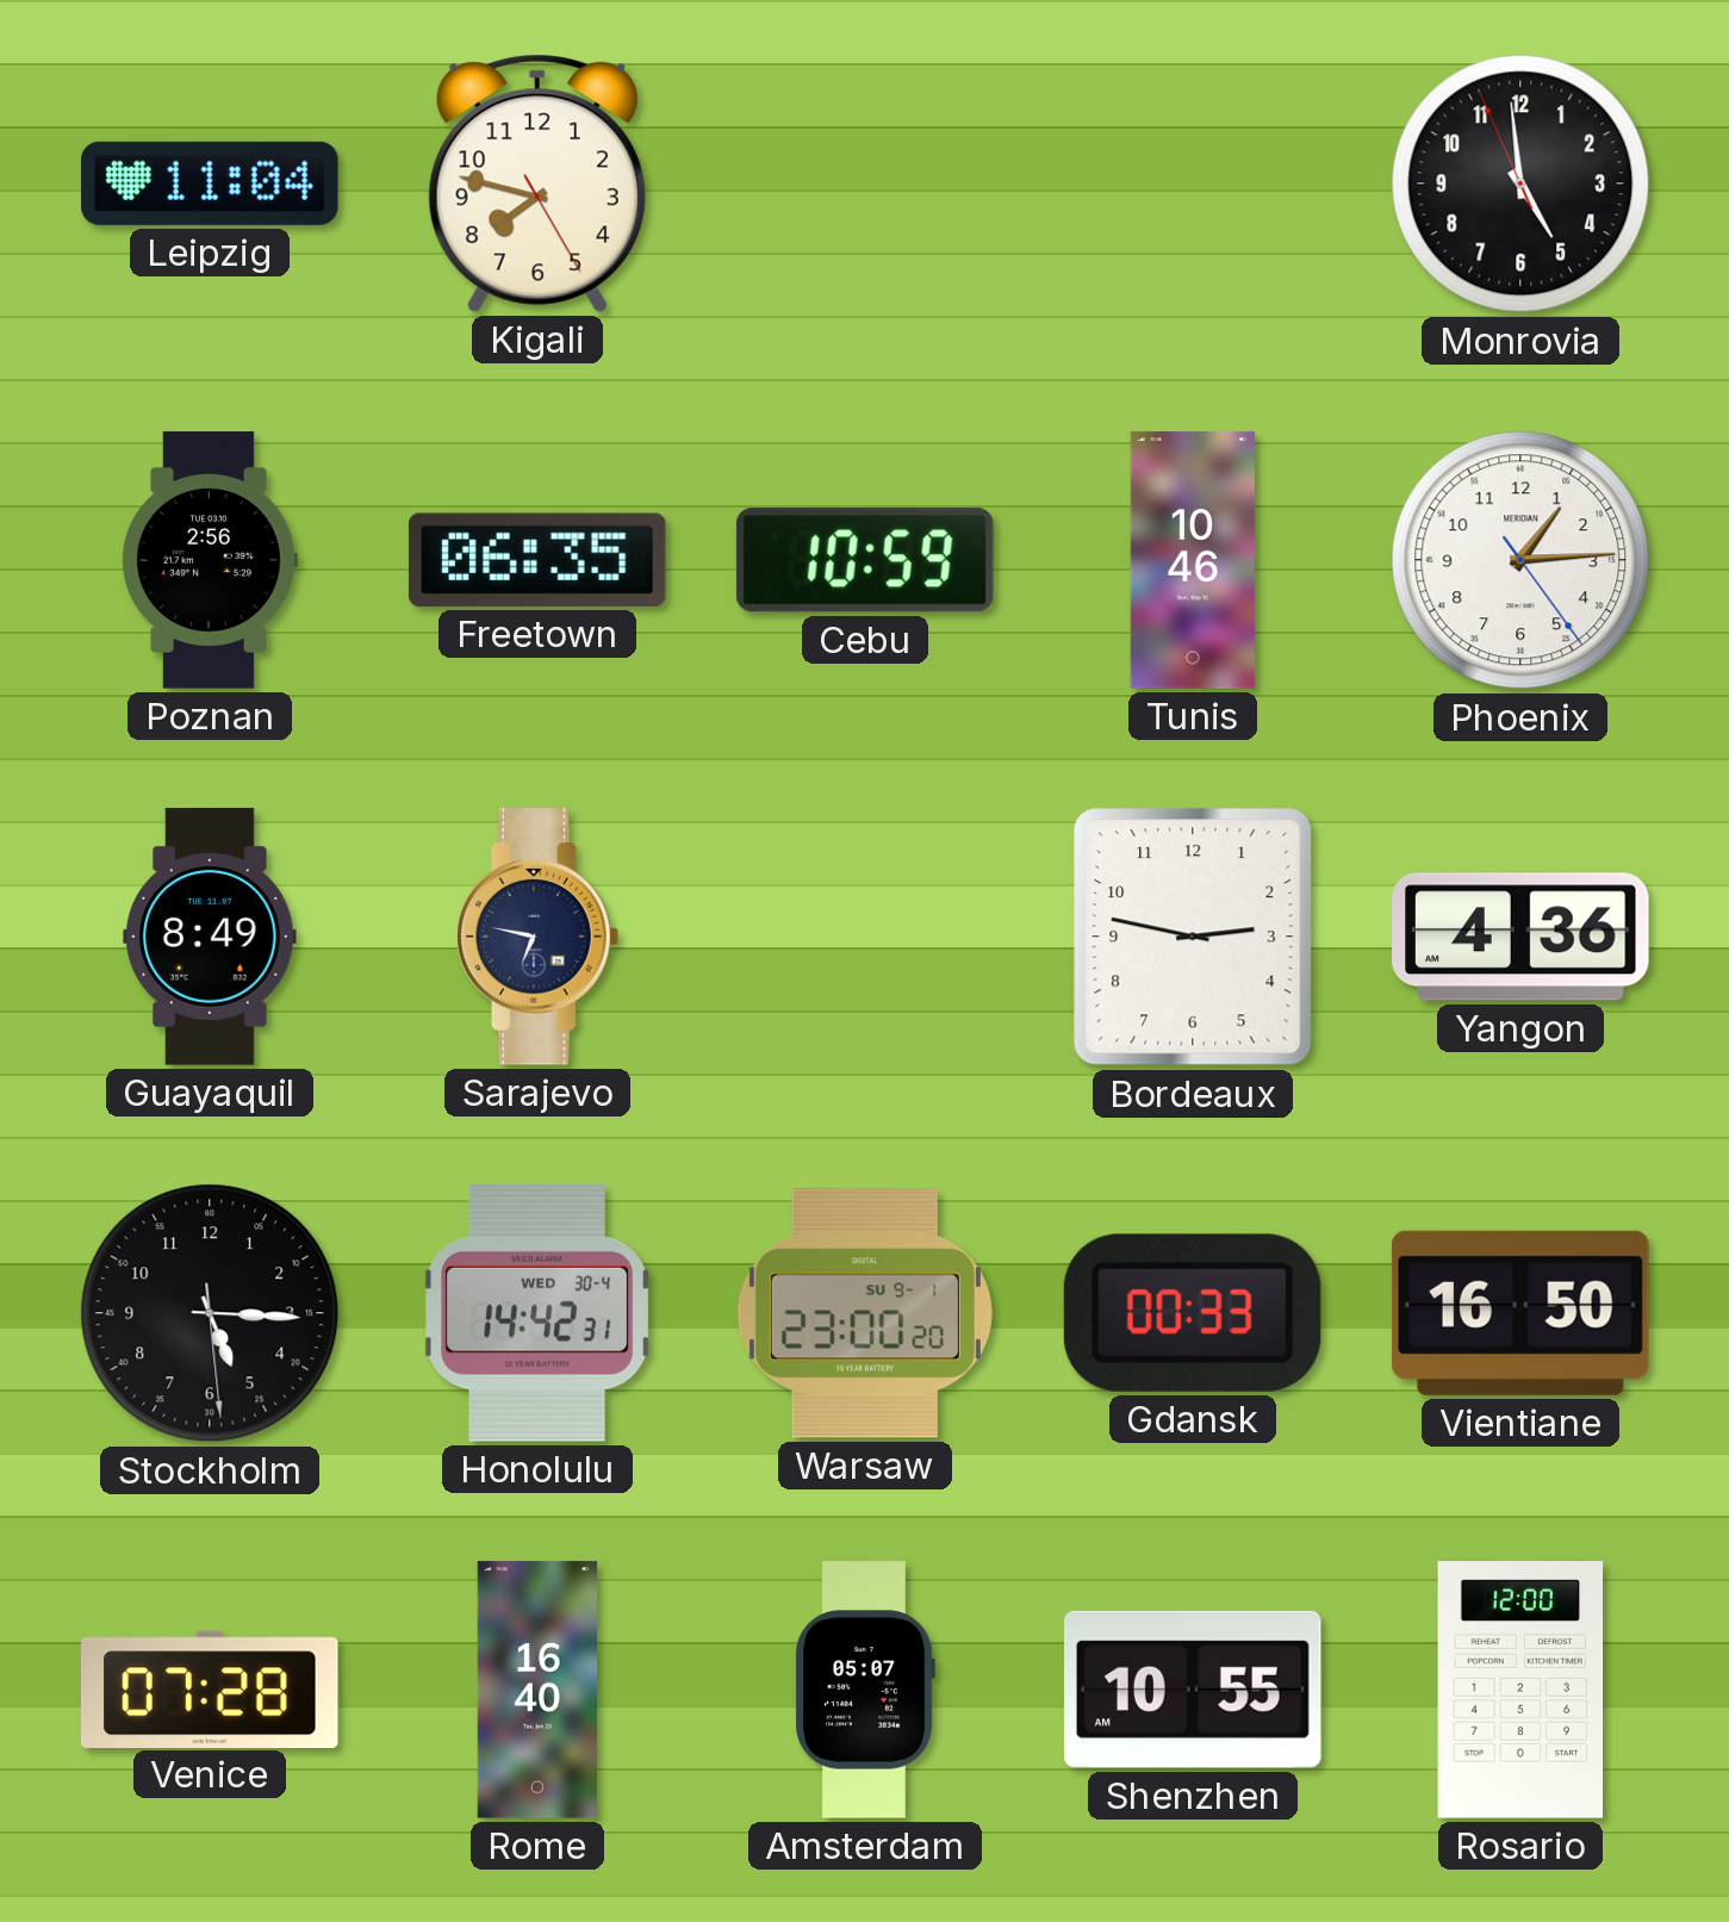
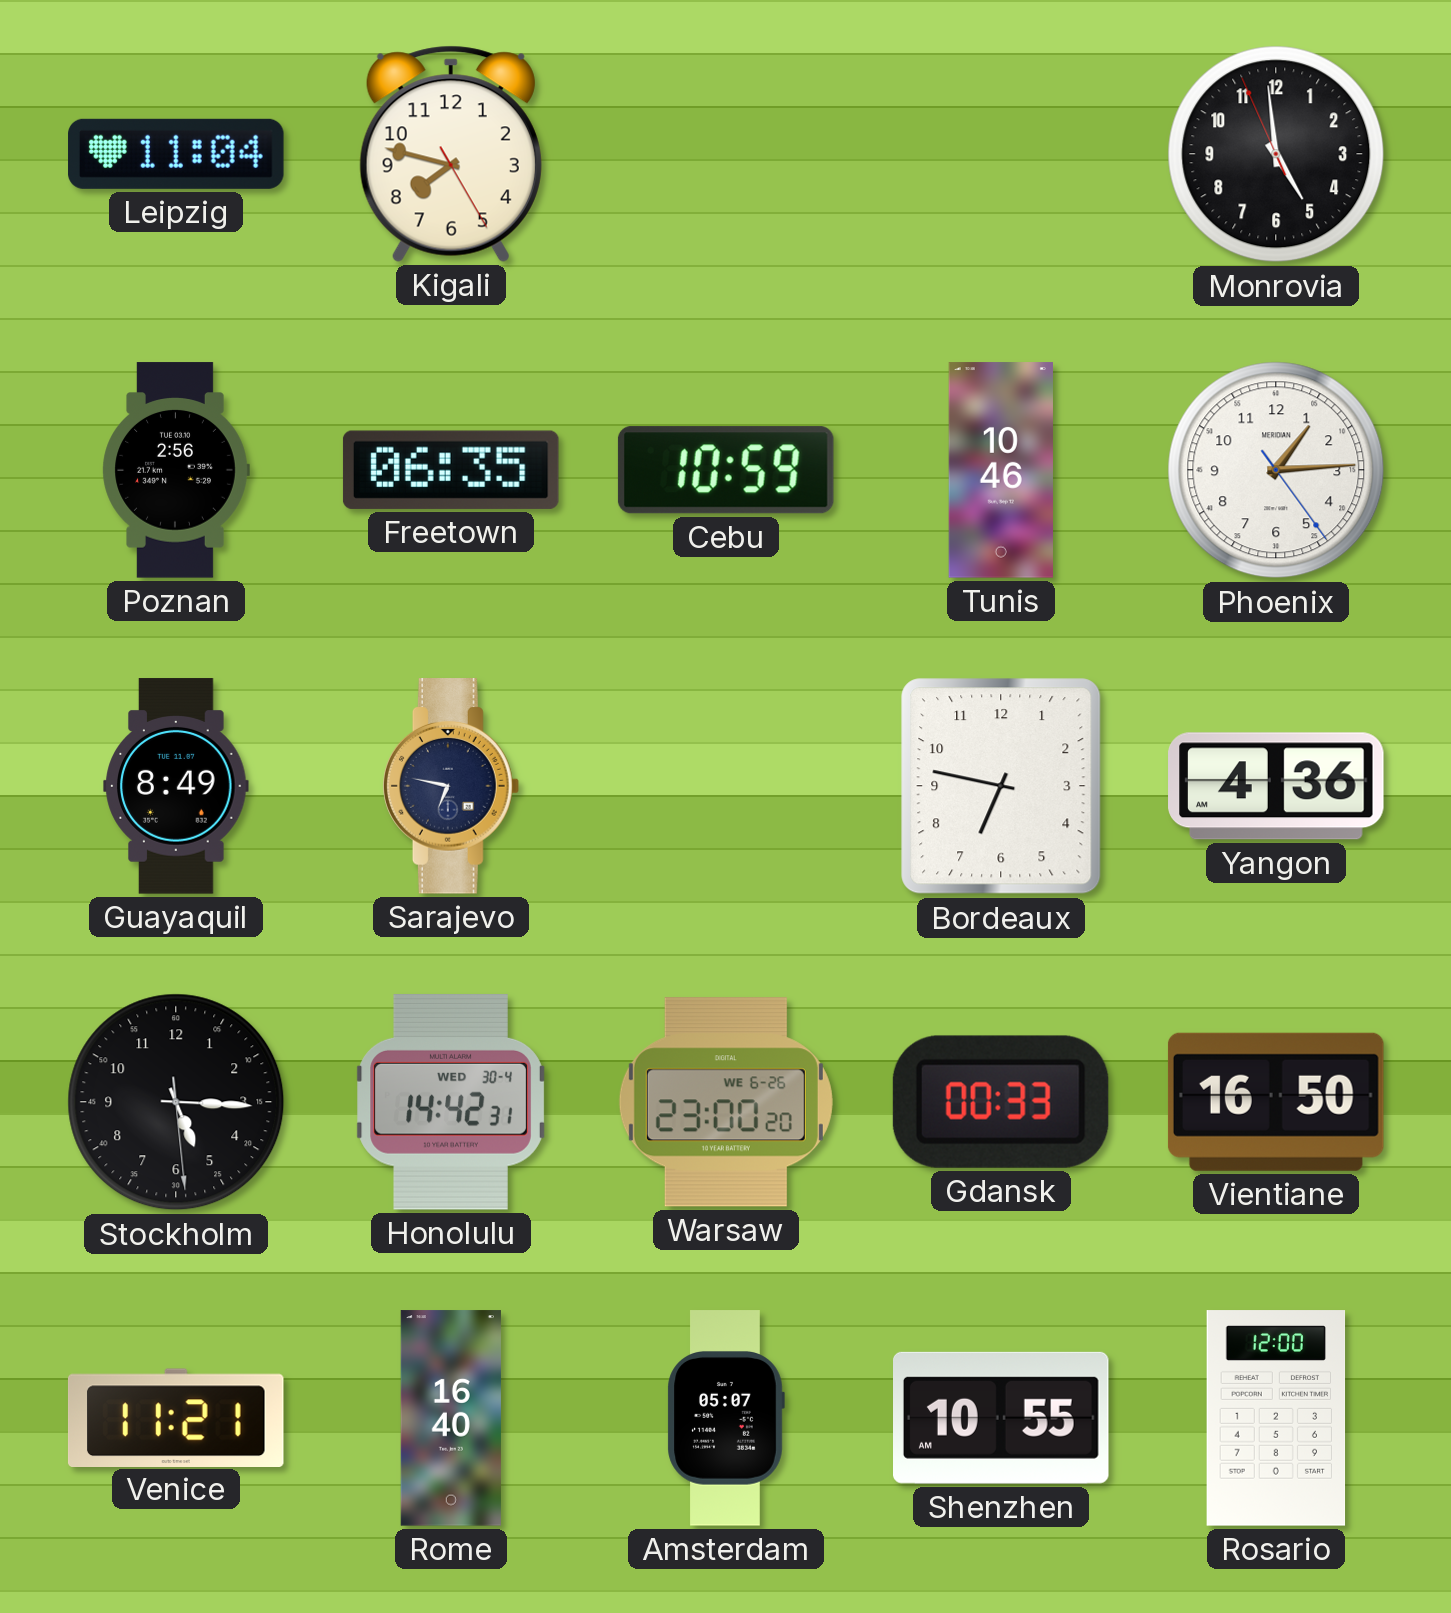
Bordeaux: 2:47 -> 6:47
Warsaw date: SU 9-1 -> WE 6-26
Venice: 07:28 -> 11:21
